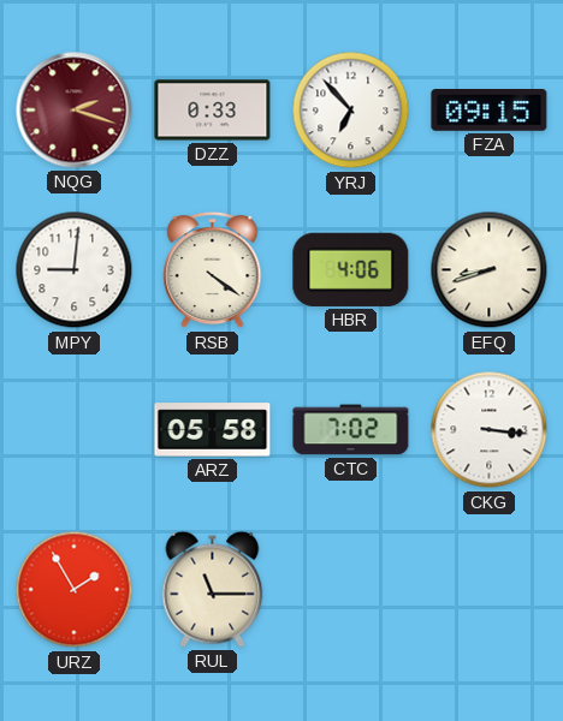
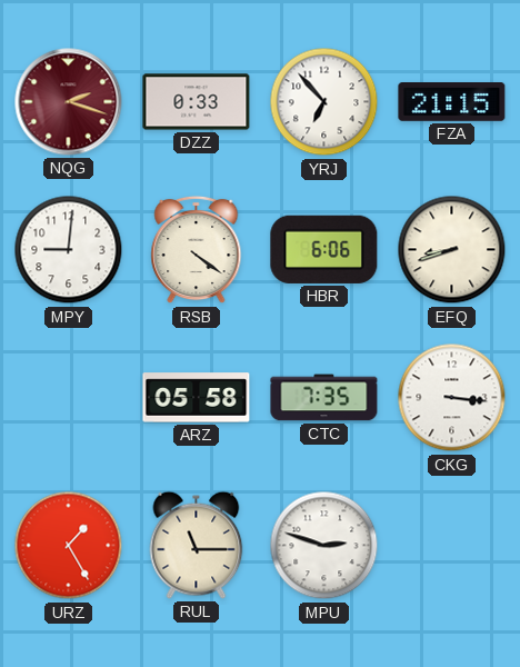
FZA: 09:15 -> 21:15
HBR: 4:06 -> 6:06
CTC: 7:02 -> 7:35
URZ: 1:55 -> 1:25
MPU: none -> 2:48
